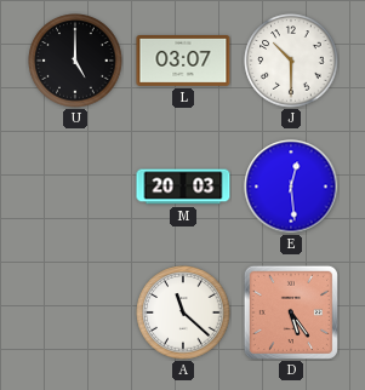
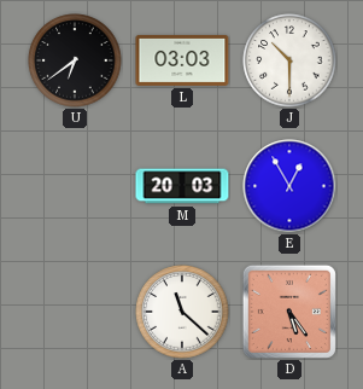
U: 5:00 -> 6:39
L: 03:07 -> 03:03
E: 12:29 -> 12:55
